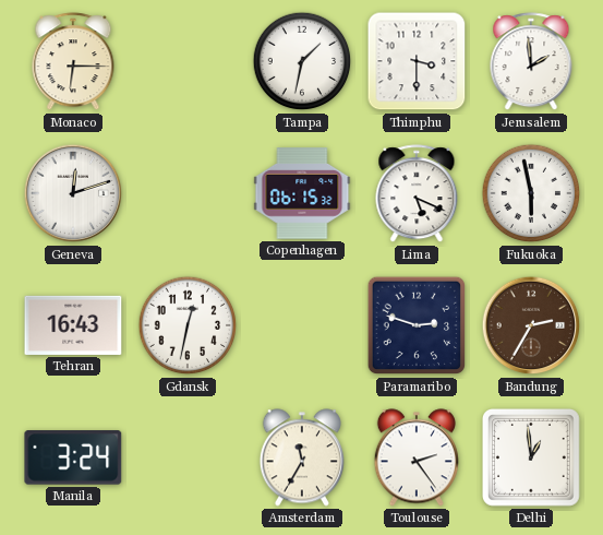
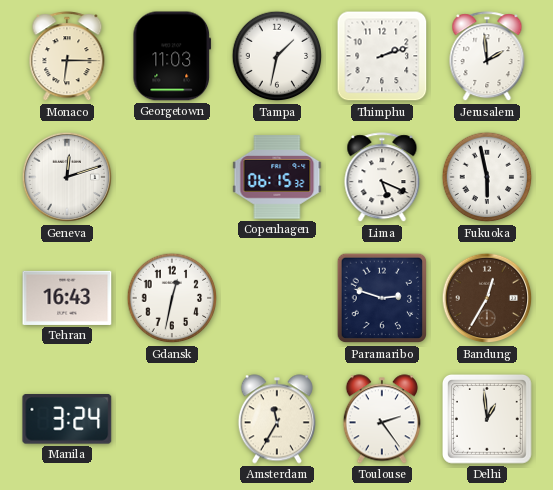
Georgetown: none -> 11:03
Thimphu: 3:30 -> 2:12
Bandung: 2:35 -> 12:35
